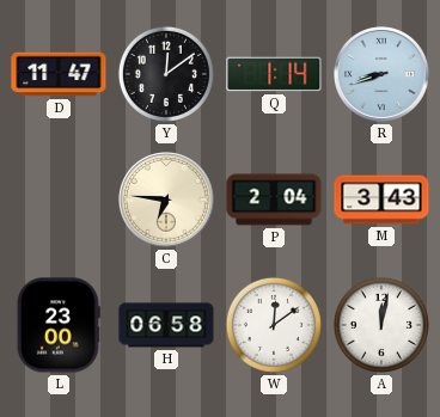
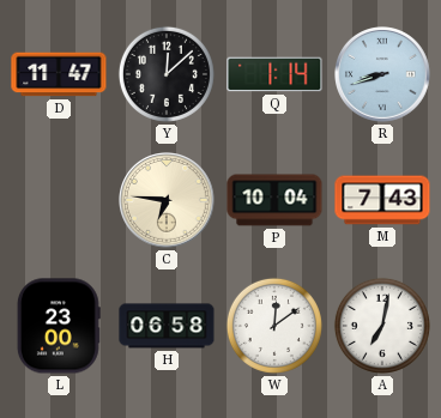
Y: 12:09 -> 12:08
P: 2:04 -> 10:04
M: 3:43 -> 7:43
A: 12:02 -> 7:02
